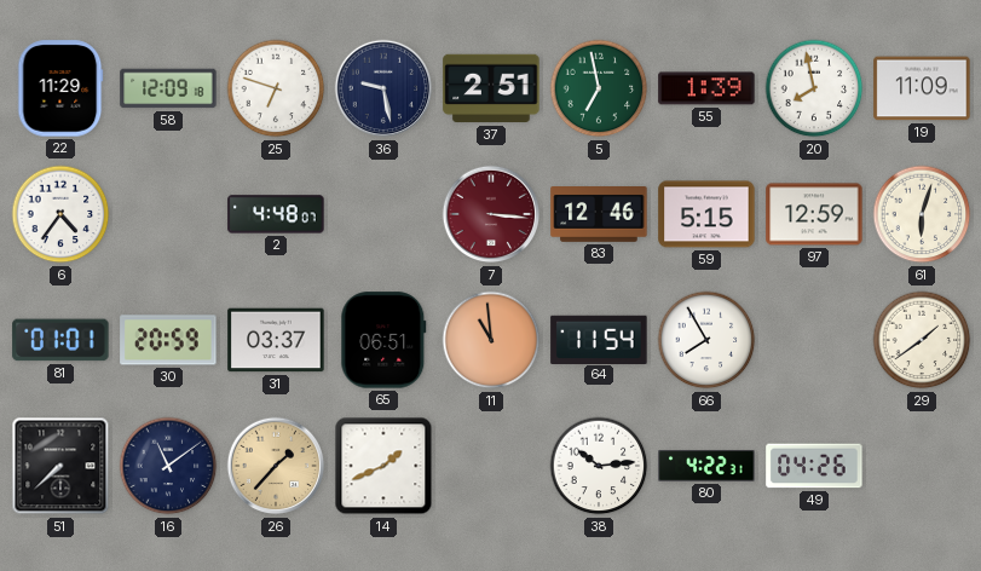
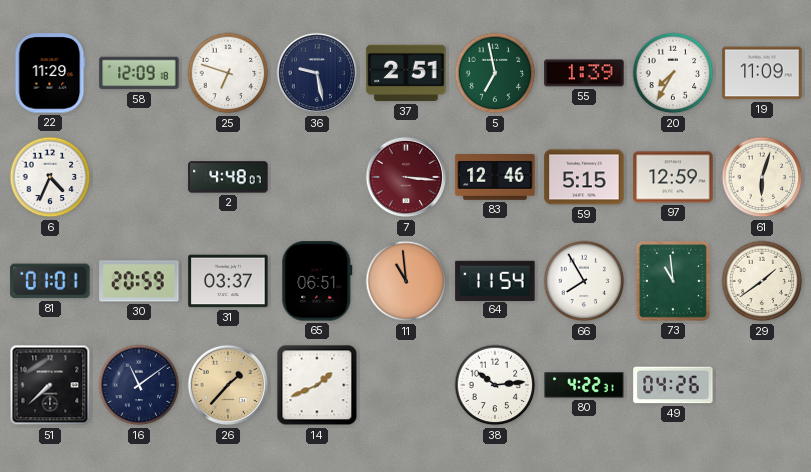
20: 7:58 -> 7:35
6: 4:36 -> 4:34
73: none -> 10:59
